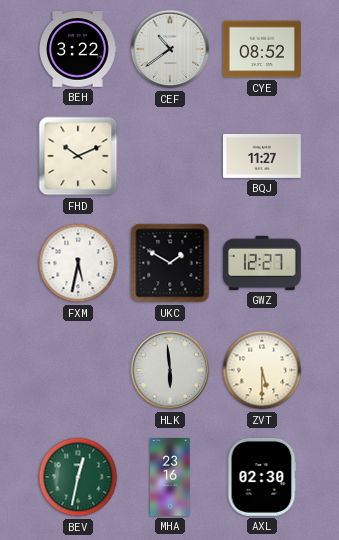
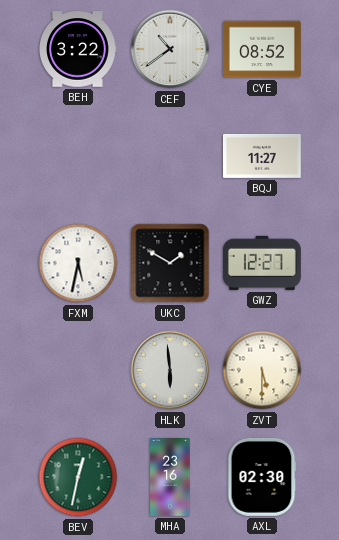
FHD: 10:11 -> none
